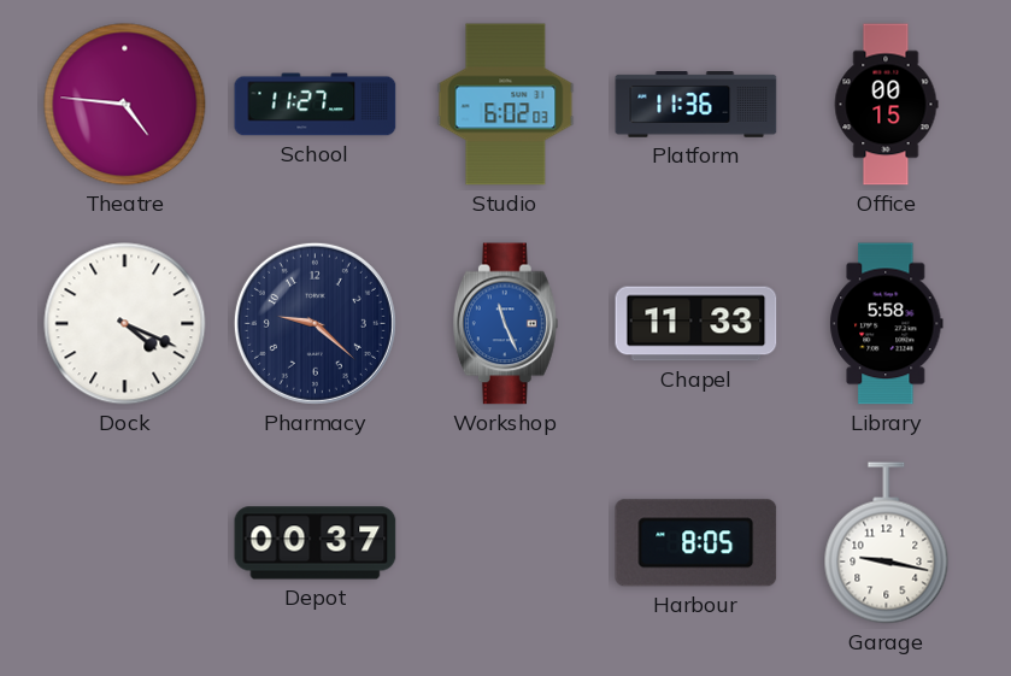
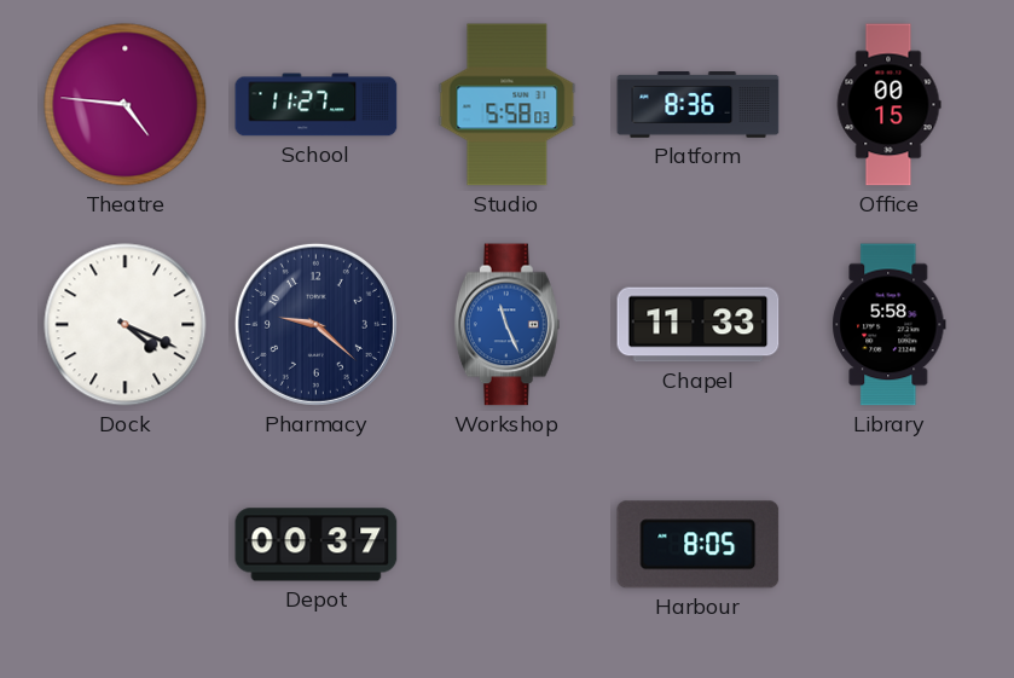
Studio: 6:02 -> 5:58
Platform: 11:36 -> 8:36
Garage: 9:17 -> none
